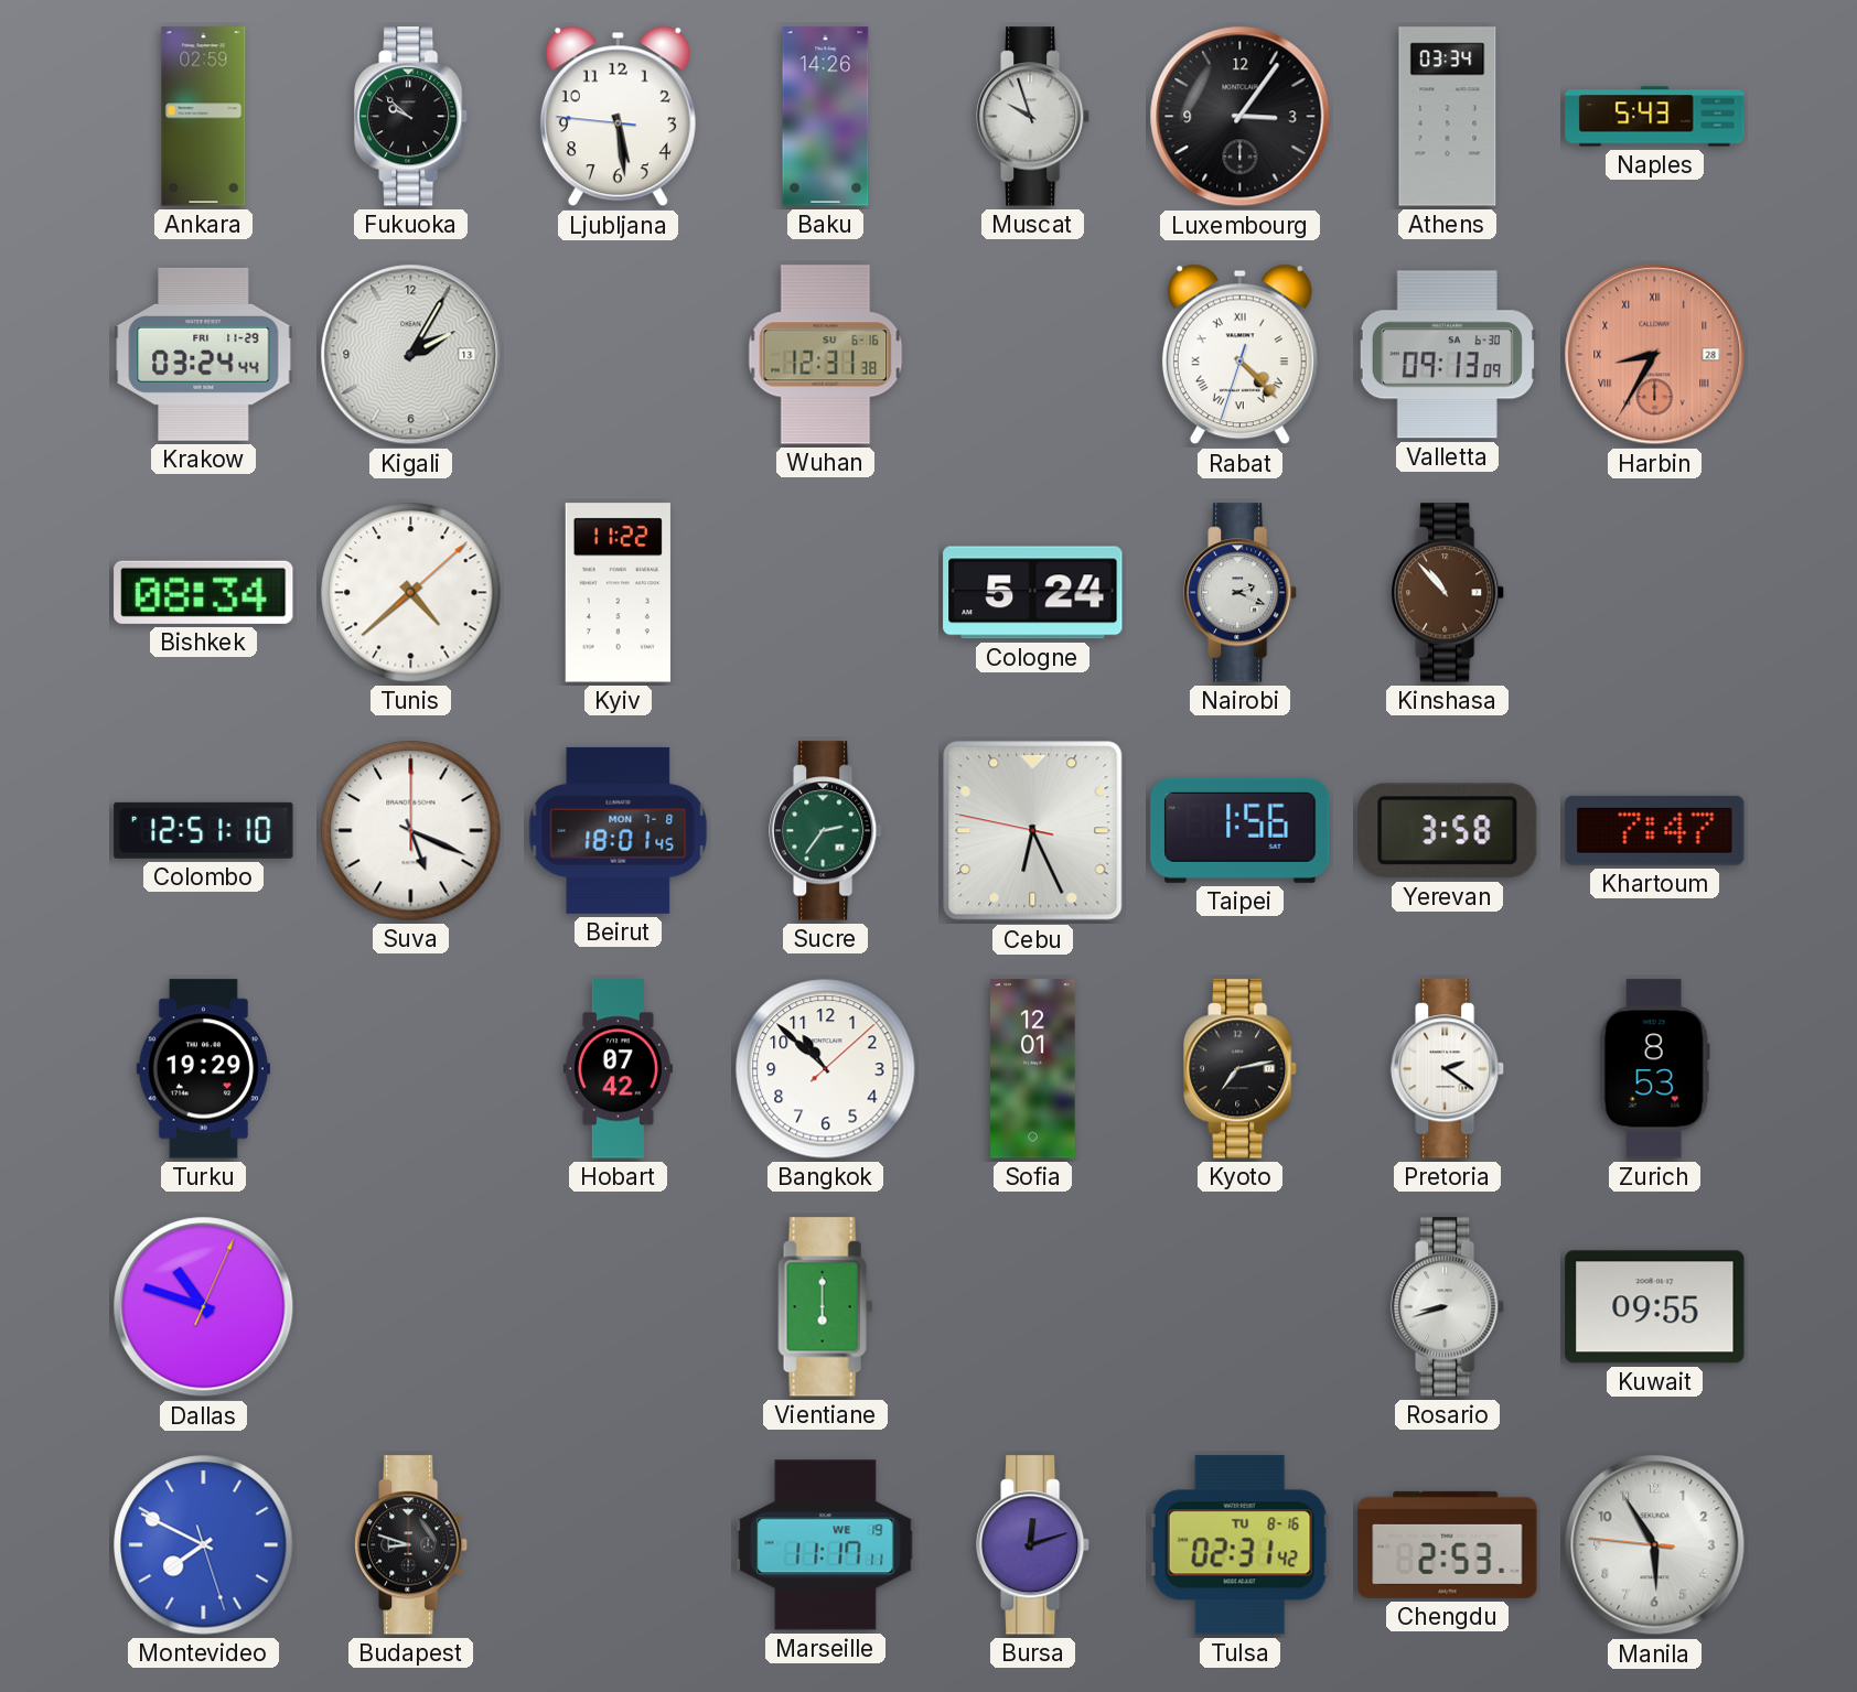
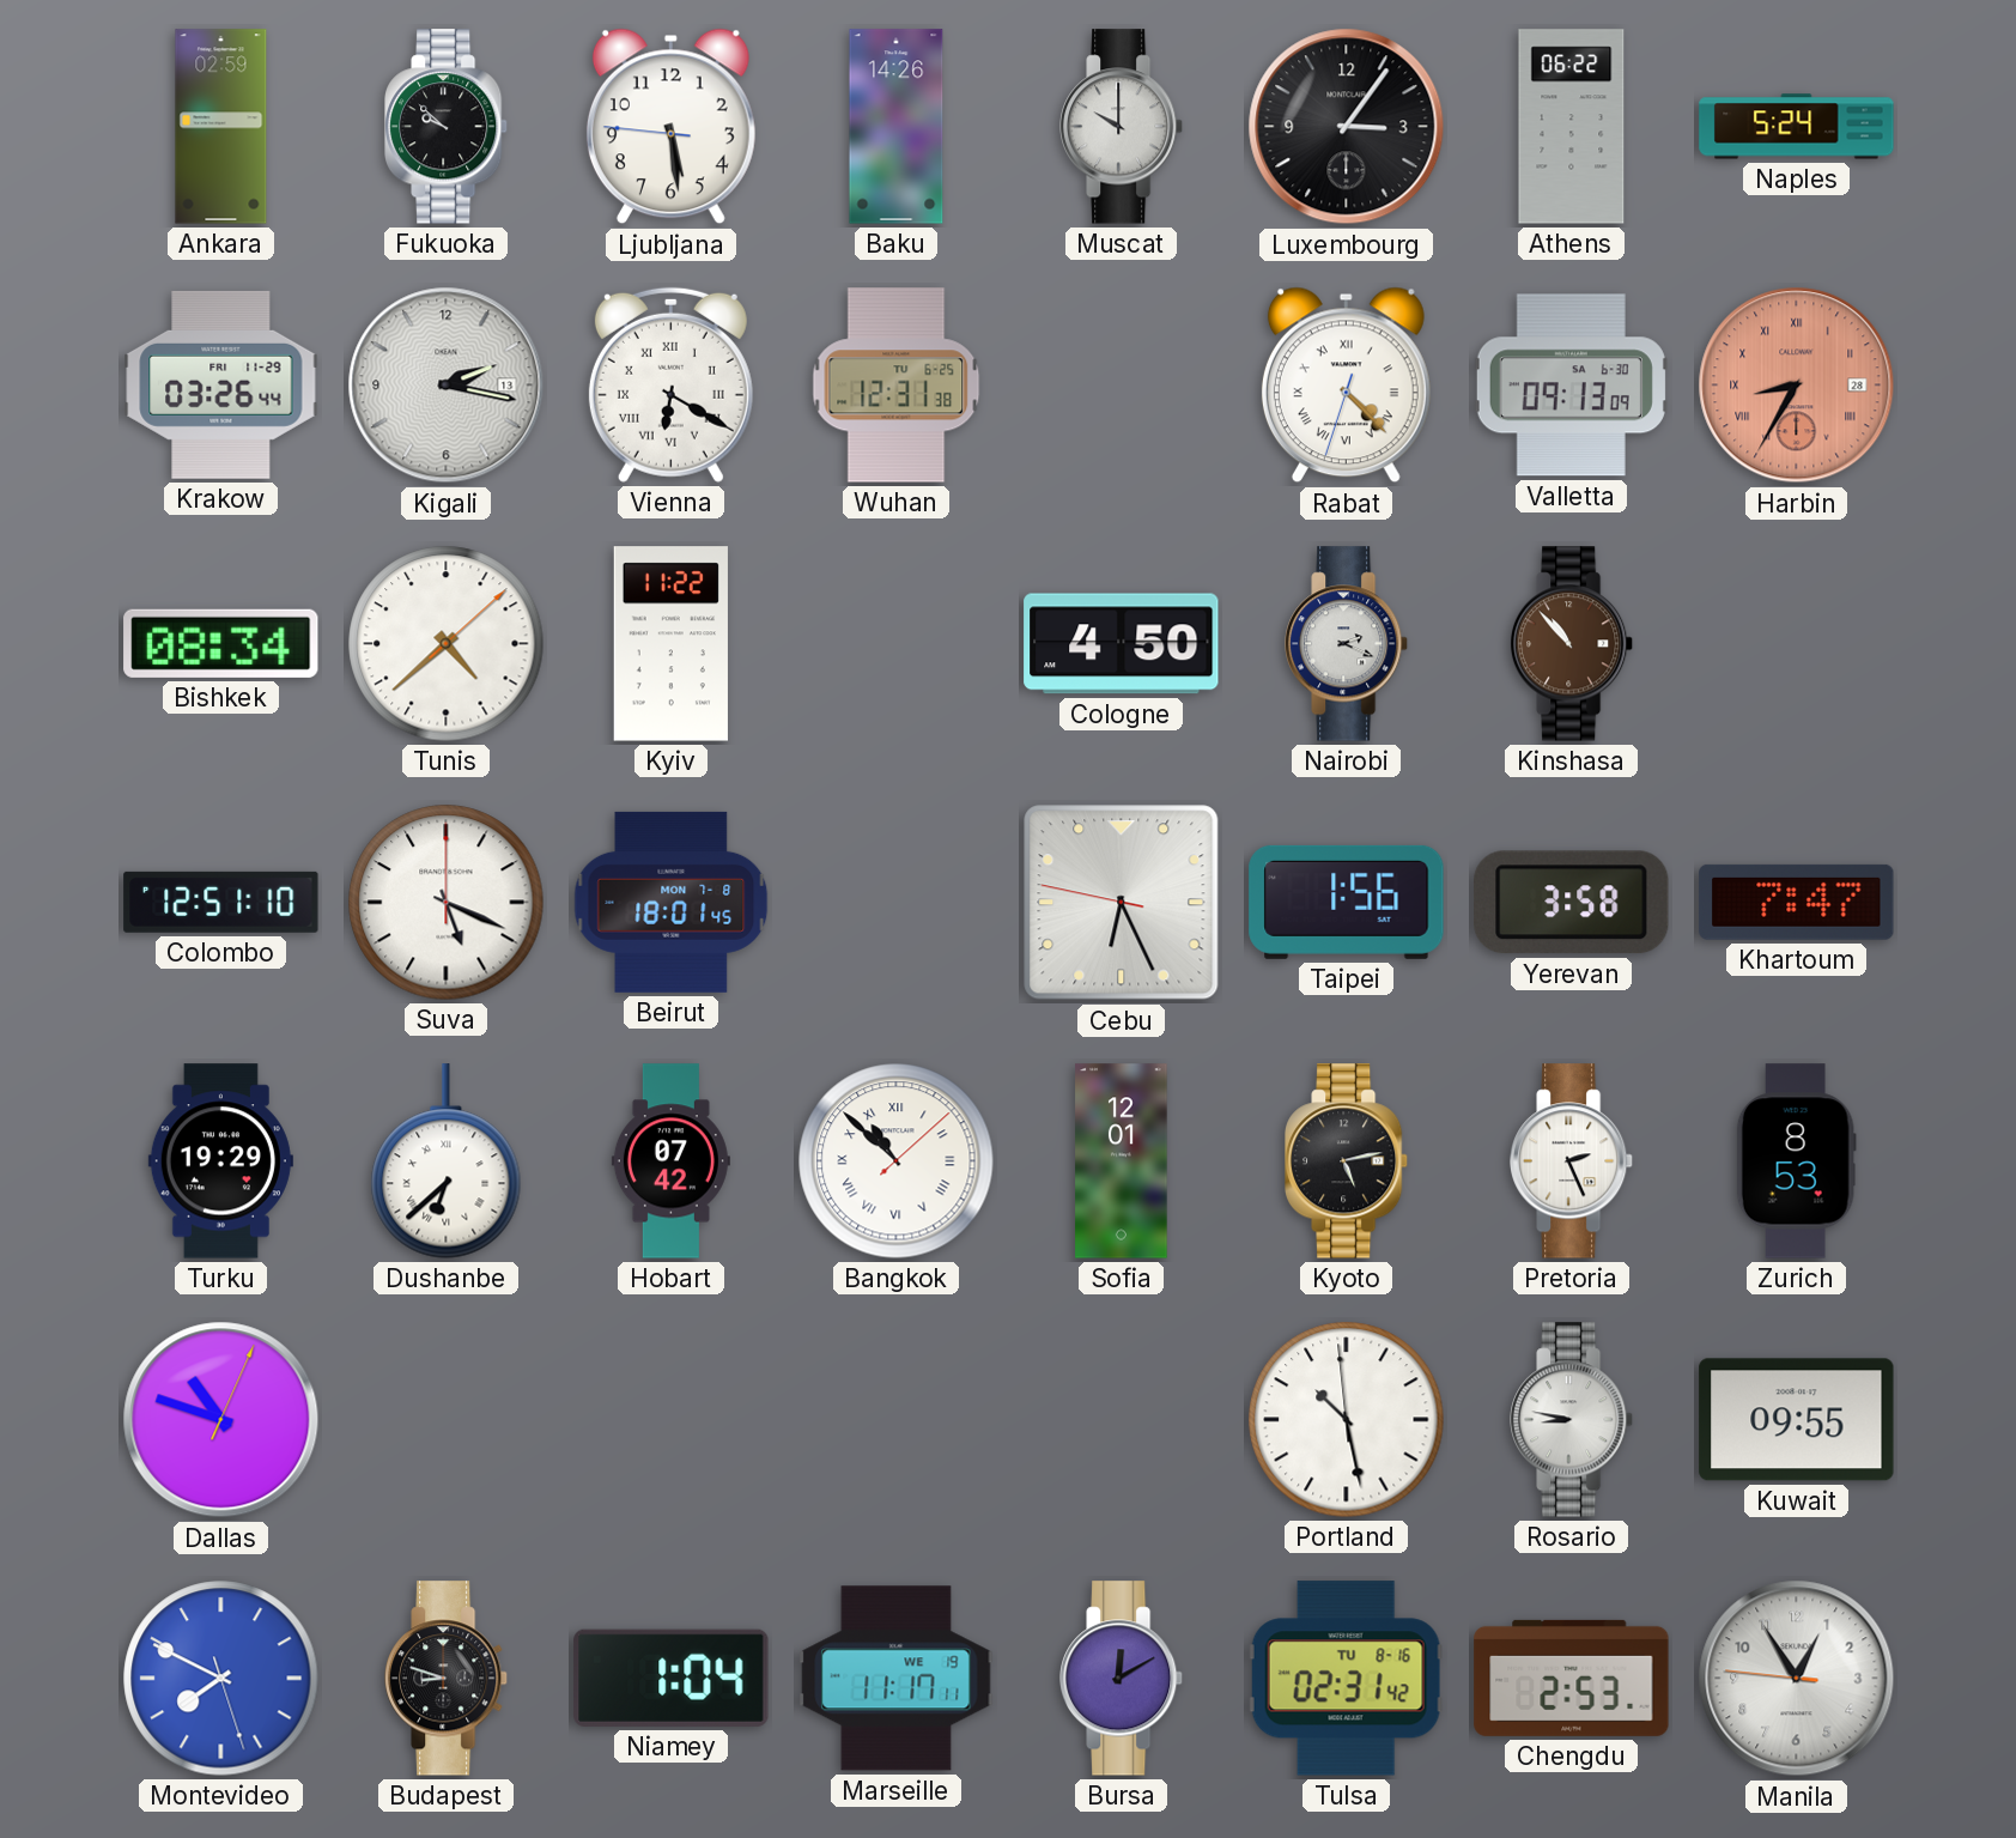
Muscat: 9:57 -> 10:00
Athens: 03:34 -> 06:22
Naples: 5:43 -> 5:24
Krakow: 03:24 -> 03:26
Kigali: 2:05 -> 2:17
Vienna: none -> 6:20
Wuhan date: SU 6-16 -> TU 6-25
Cologne: 5:24 -> 4:50
Sucre: 2:36 -> none
Dushanbe: none -> 6:38
Bangkok numerals: Arabic -> Roman
Kyoto: 7:13 -> 5:13
Pretoria: 2:21 -> 2:26
Vientiane: 6:00 -> none
Portland: none -> 10:27
Rosario: 8:42 -> 8:47
Niamey: none -> 1:04
Bursa: 12:12 -> 12:10
Manila: 5:54 -> 12:54
